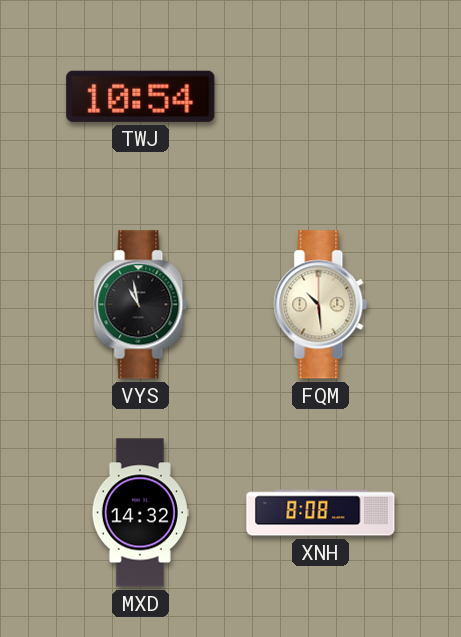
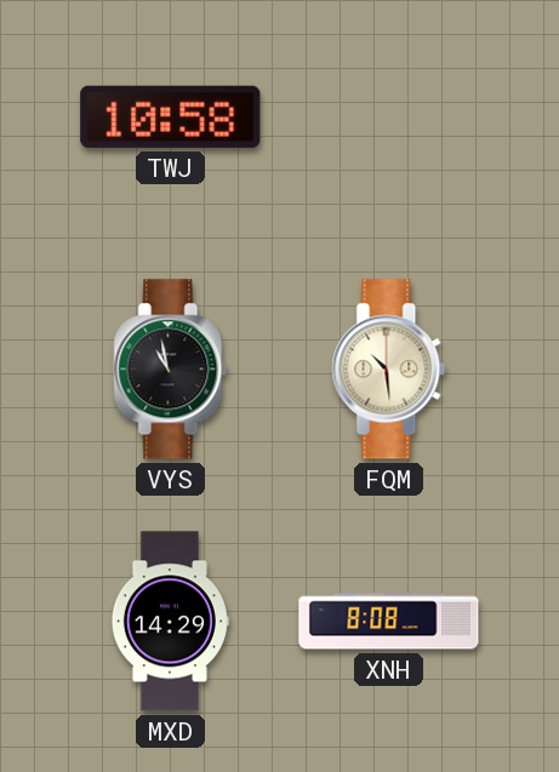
TWJ: 10:54 -> 10:58
MXD: 14:32 -> 14:29
